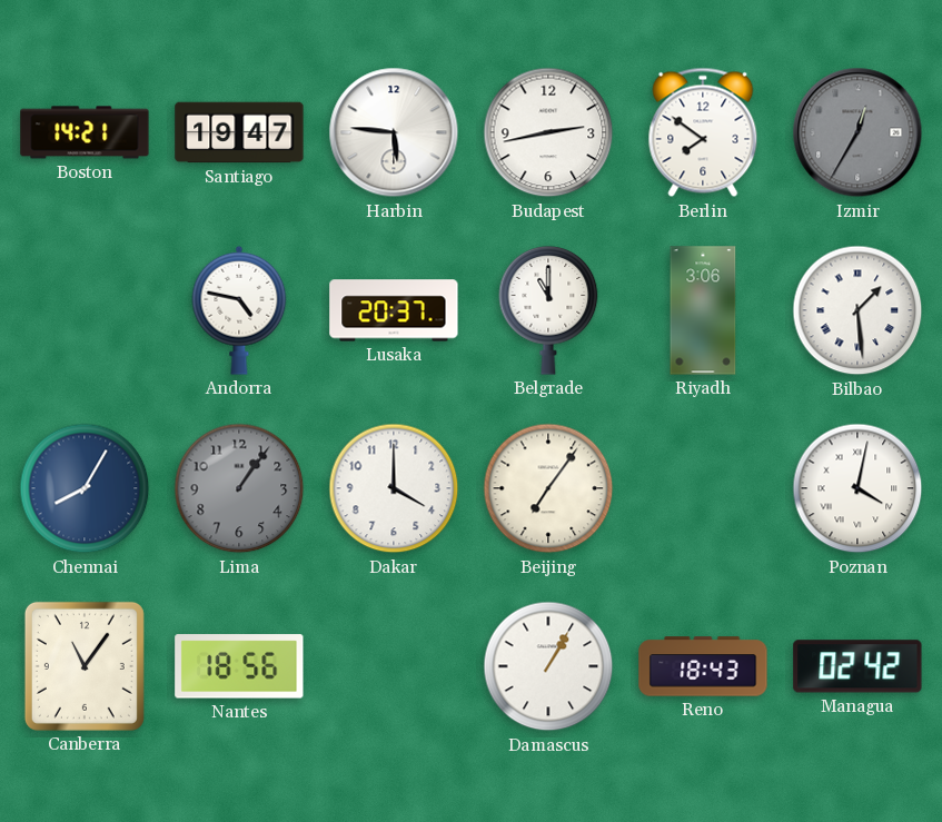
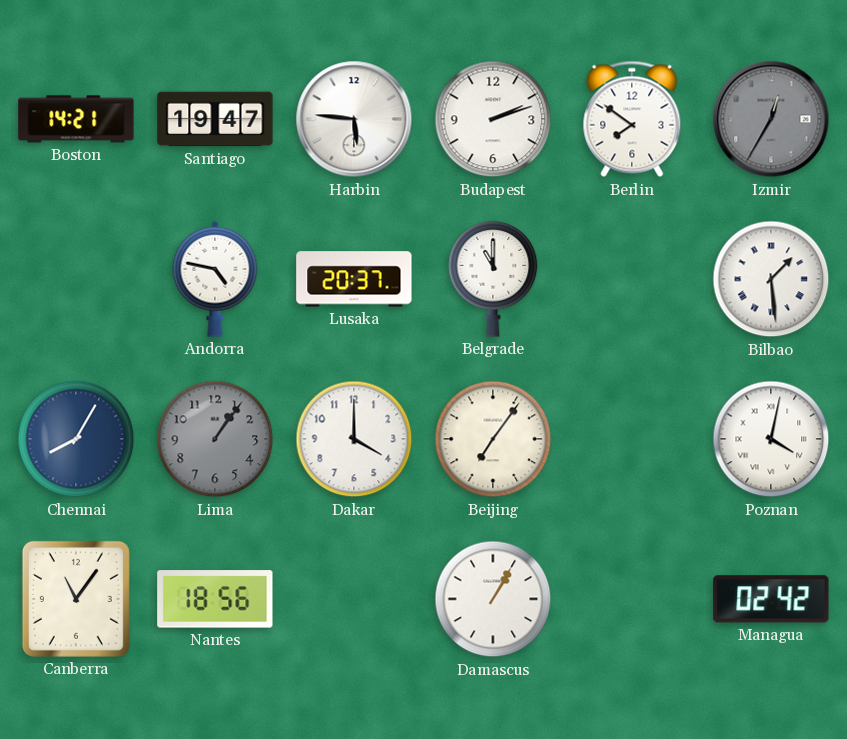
Budapest: 2:43 -> 2:12
Riyadh: 3:06 -> none
Reno: 18:43 -> none
